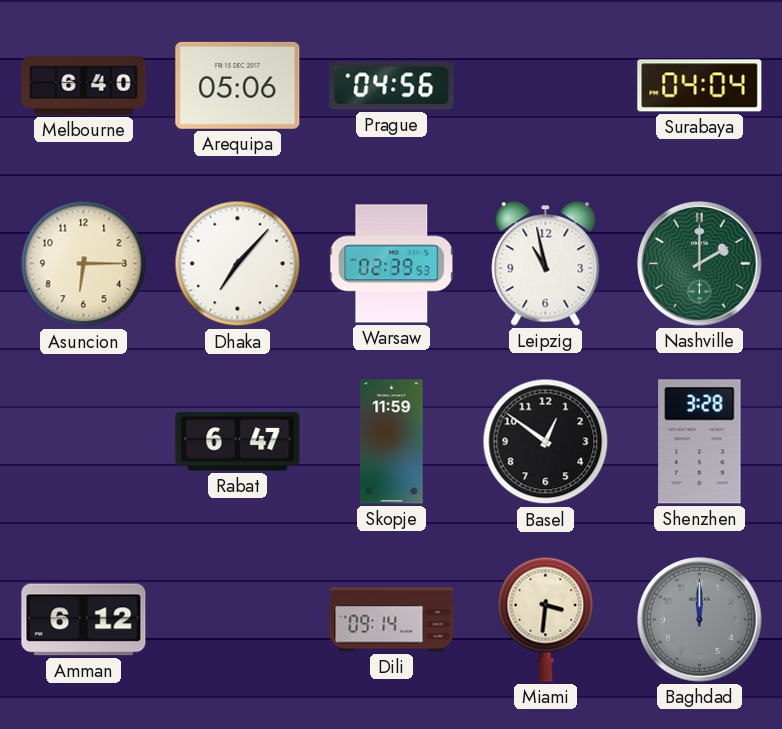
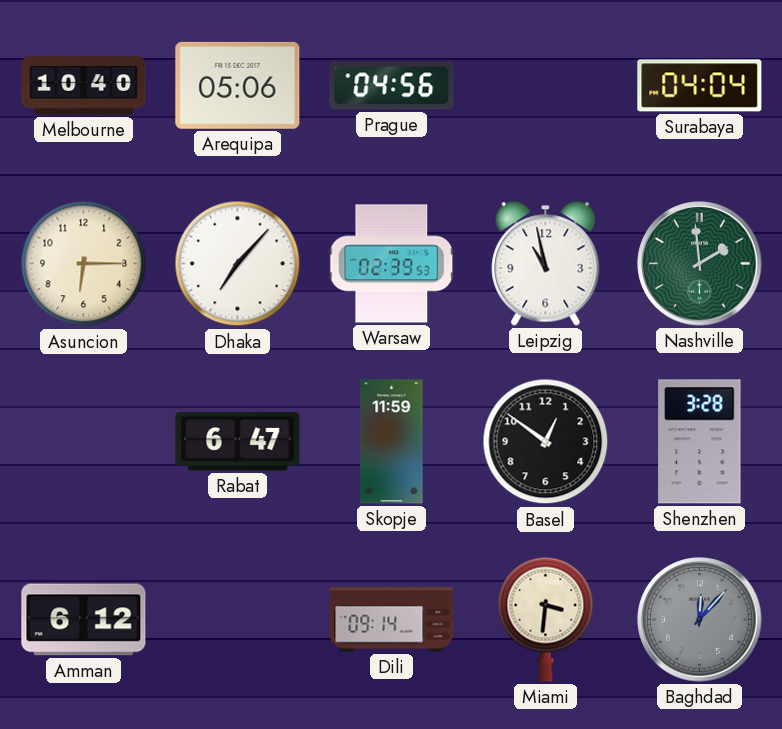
Melbourne: 6:40 -> 10:40
Nashville: 2:00 -> 1:59
Baghdad: 12:00 -> 12:07
